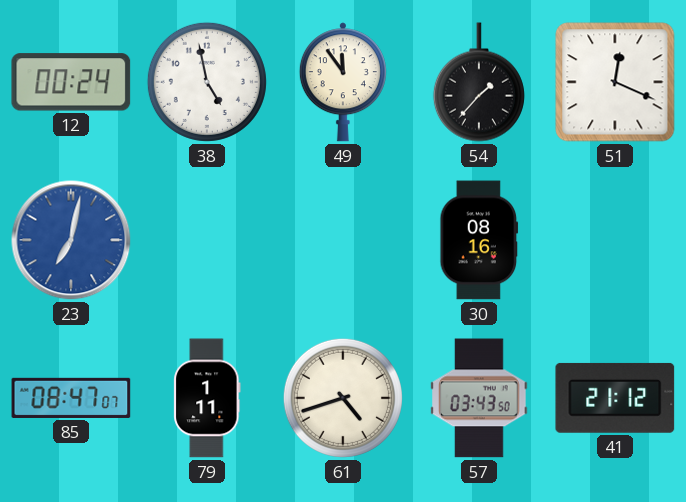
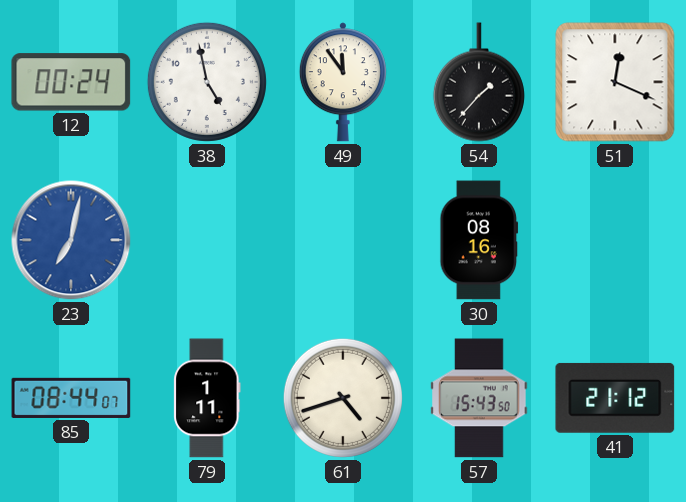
85: 08:47 -> 08:44
57: 03:43 -> 15:43
